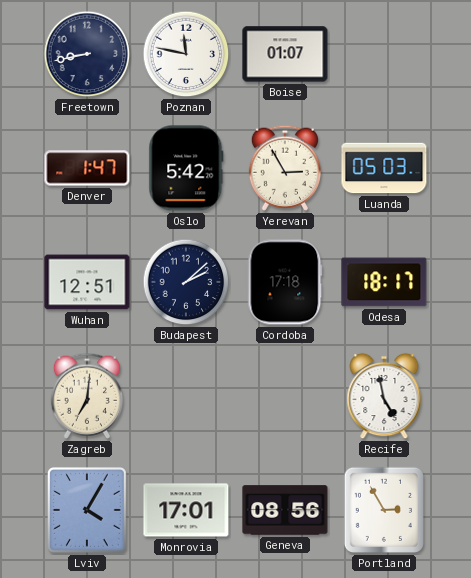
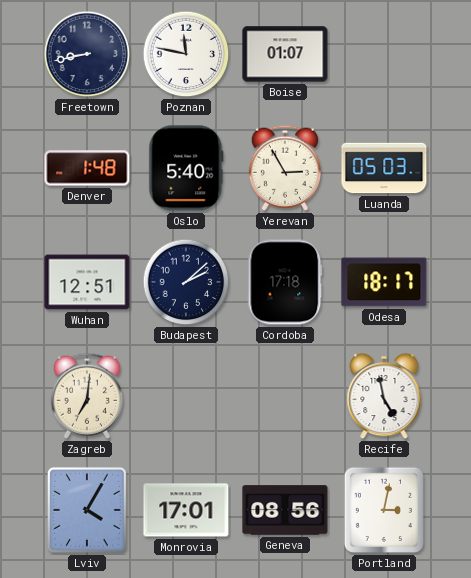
Denver: 1:47 -> 1:48
Oslo: 5:42 -> 5:40
Portland: 2:55 -> 3:02
